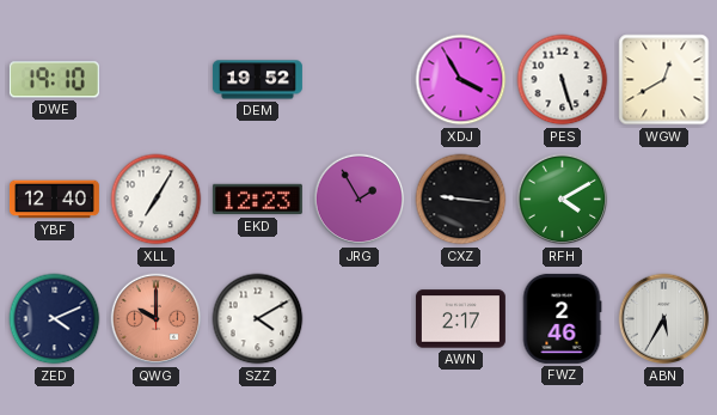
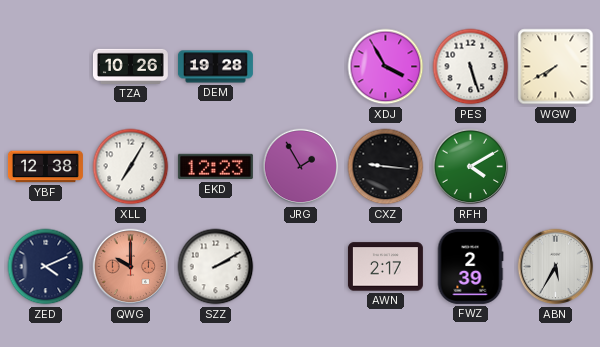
DWE: 19:10 -> none
TZA: none -> 10:26
DEM: 19:52 -> 19:28
WGW: 12:40 -> 7:40
YBF: 12:40 -> 12:38
SZZ: 4:10 -> 2:10
FWZ: 2:46 -> 2:39
